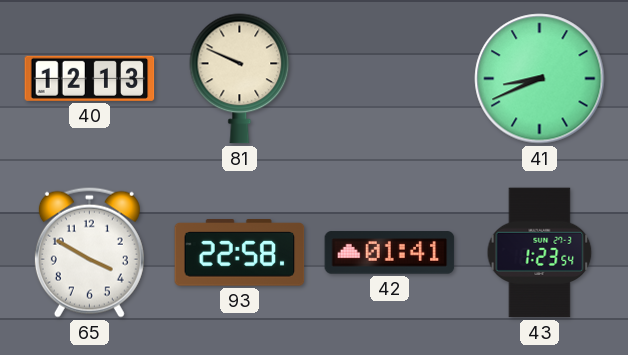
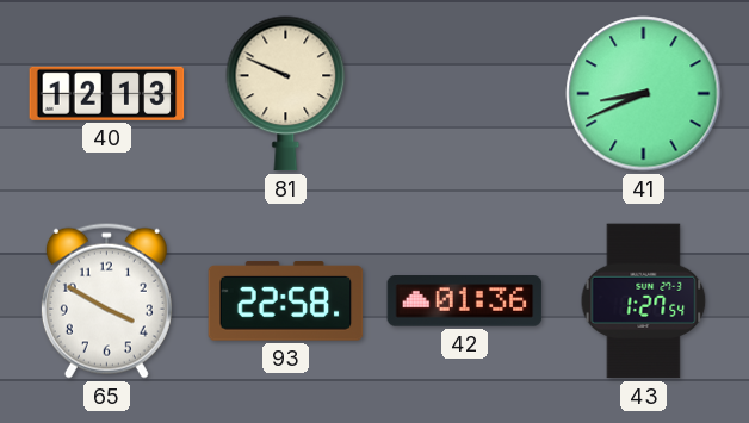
42: 01:41 -> 01:36
43: 1:23 -> 1:27
